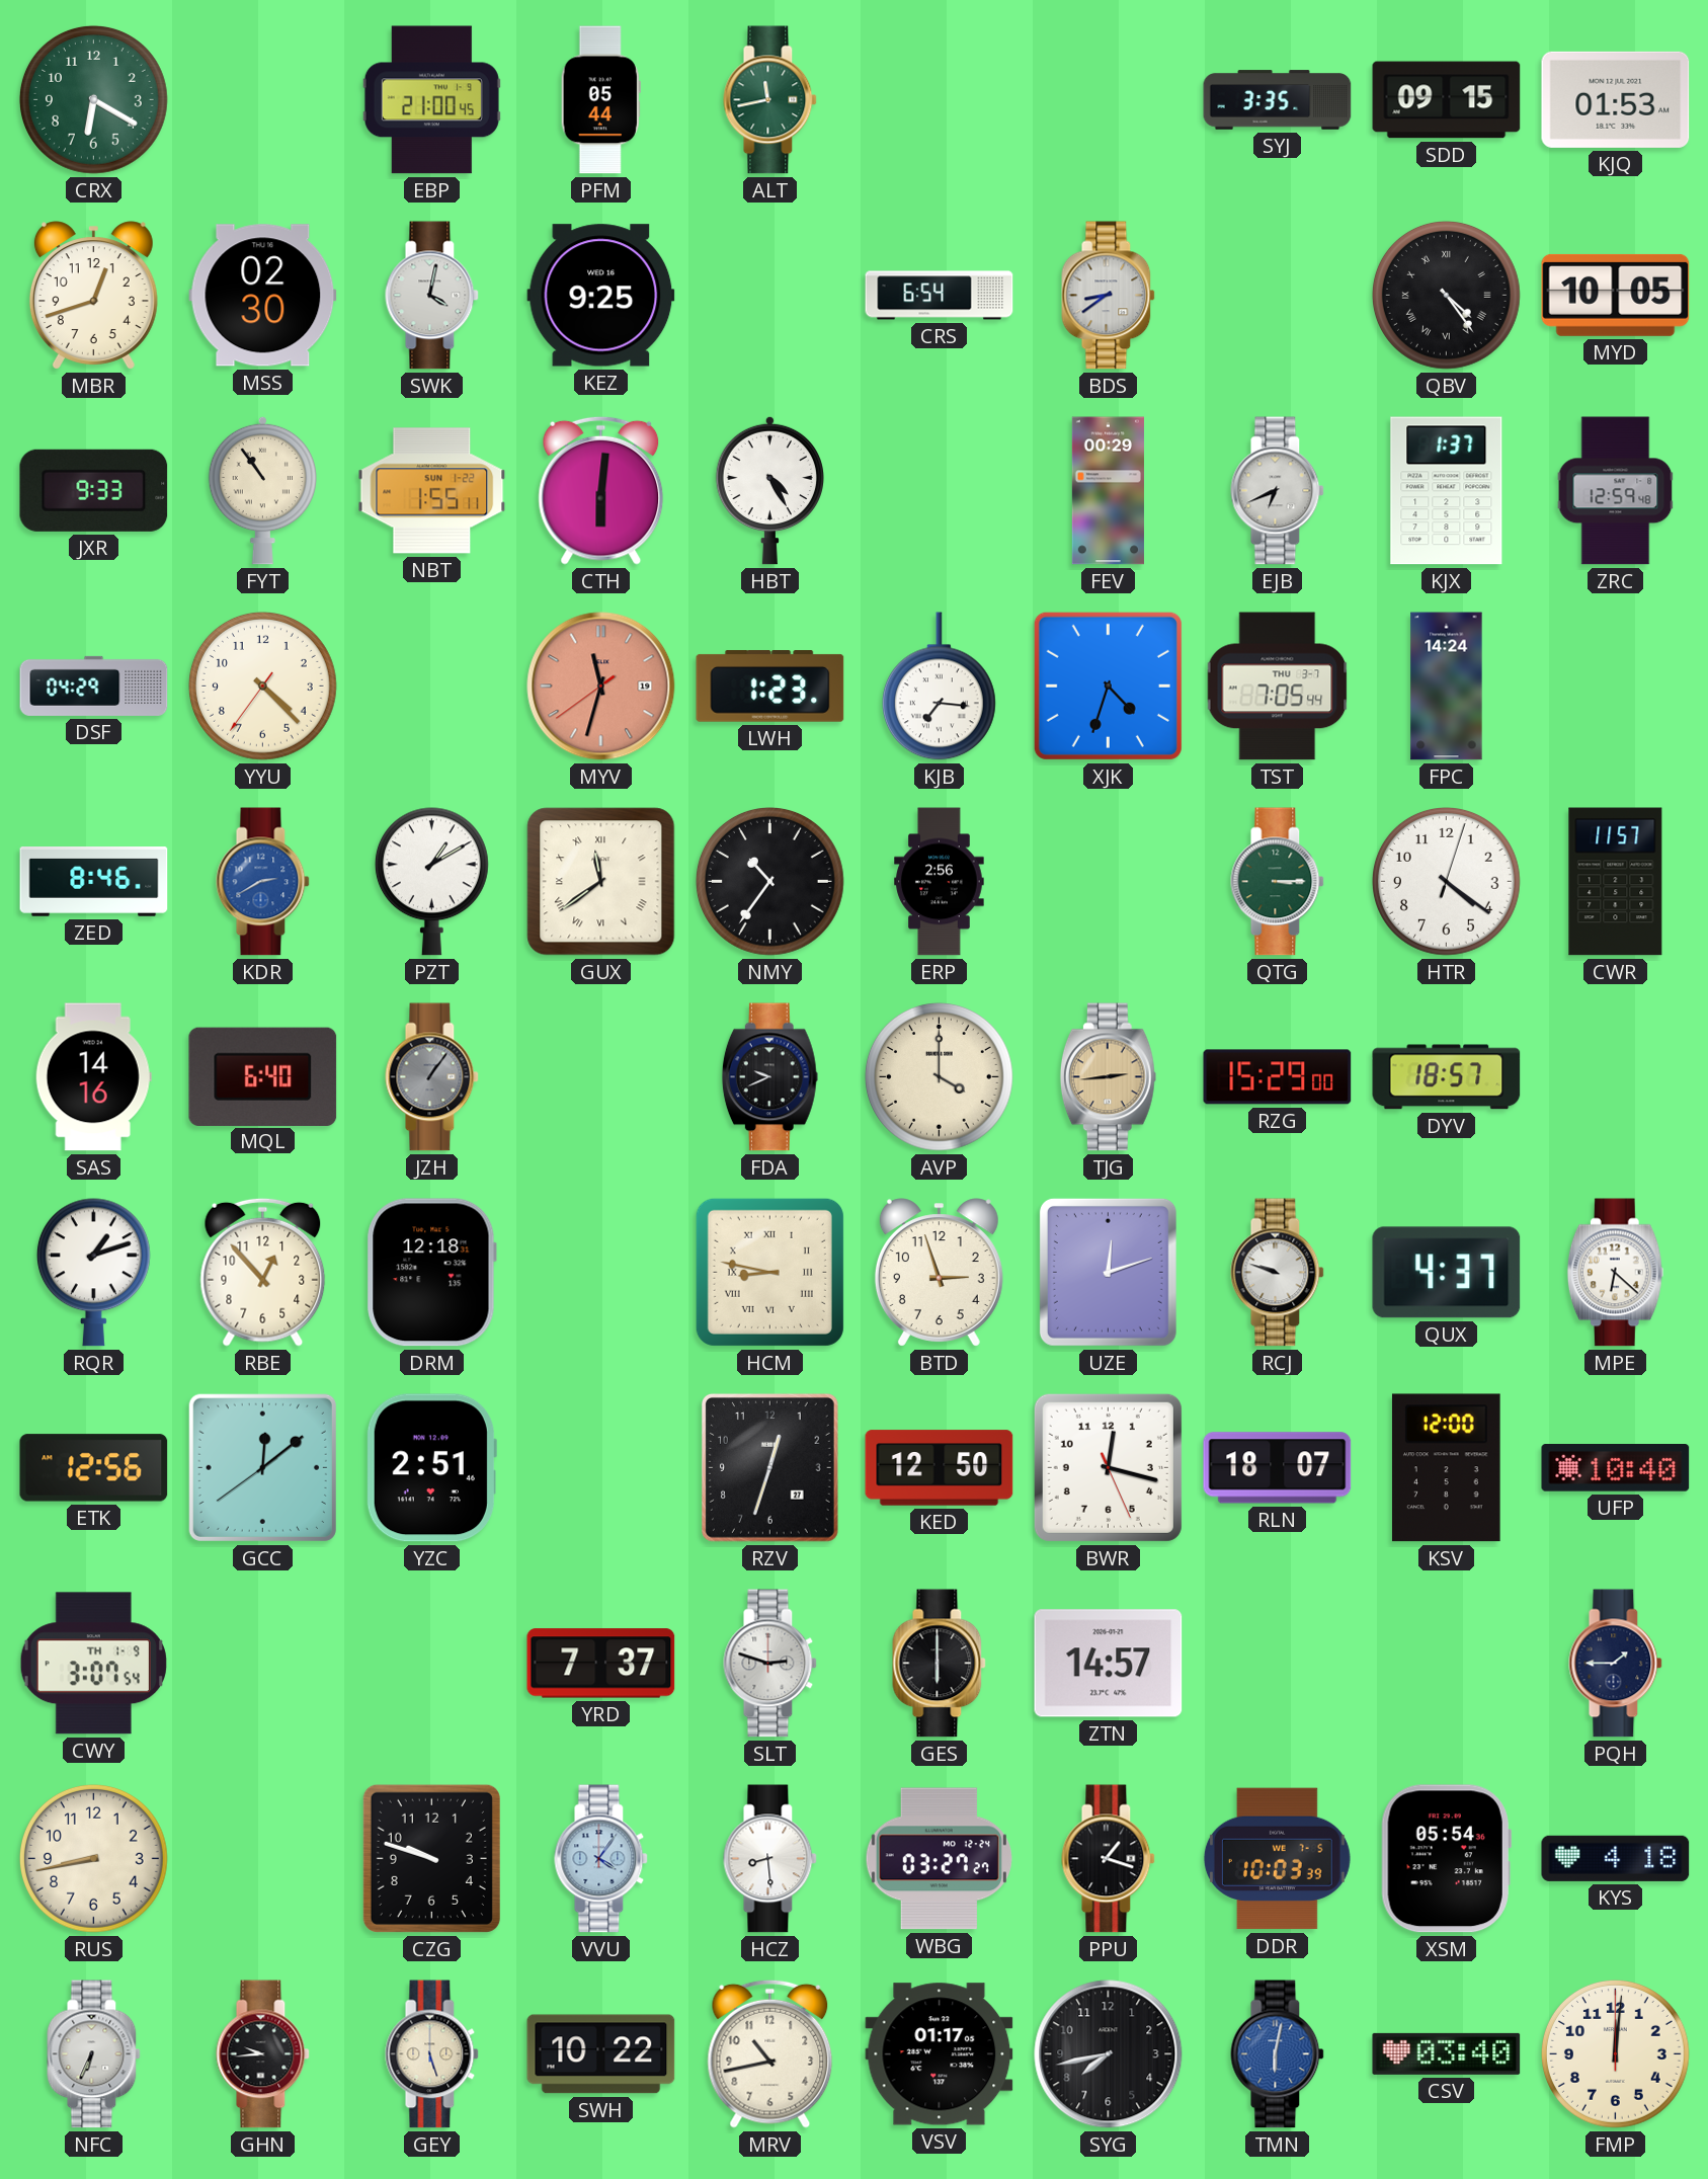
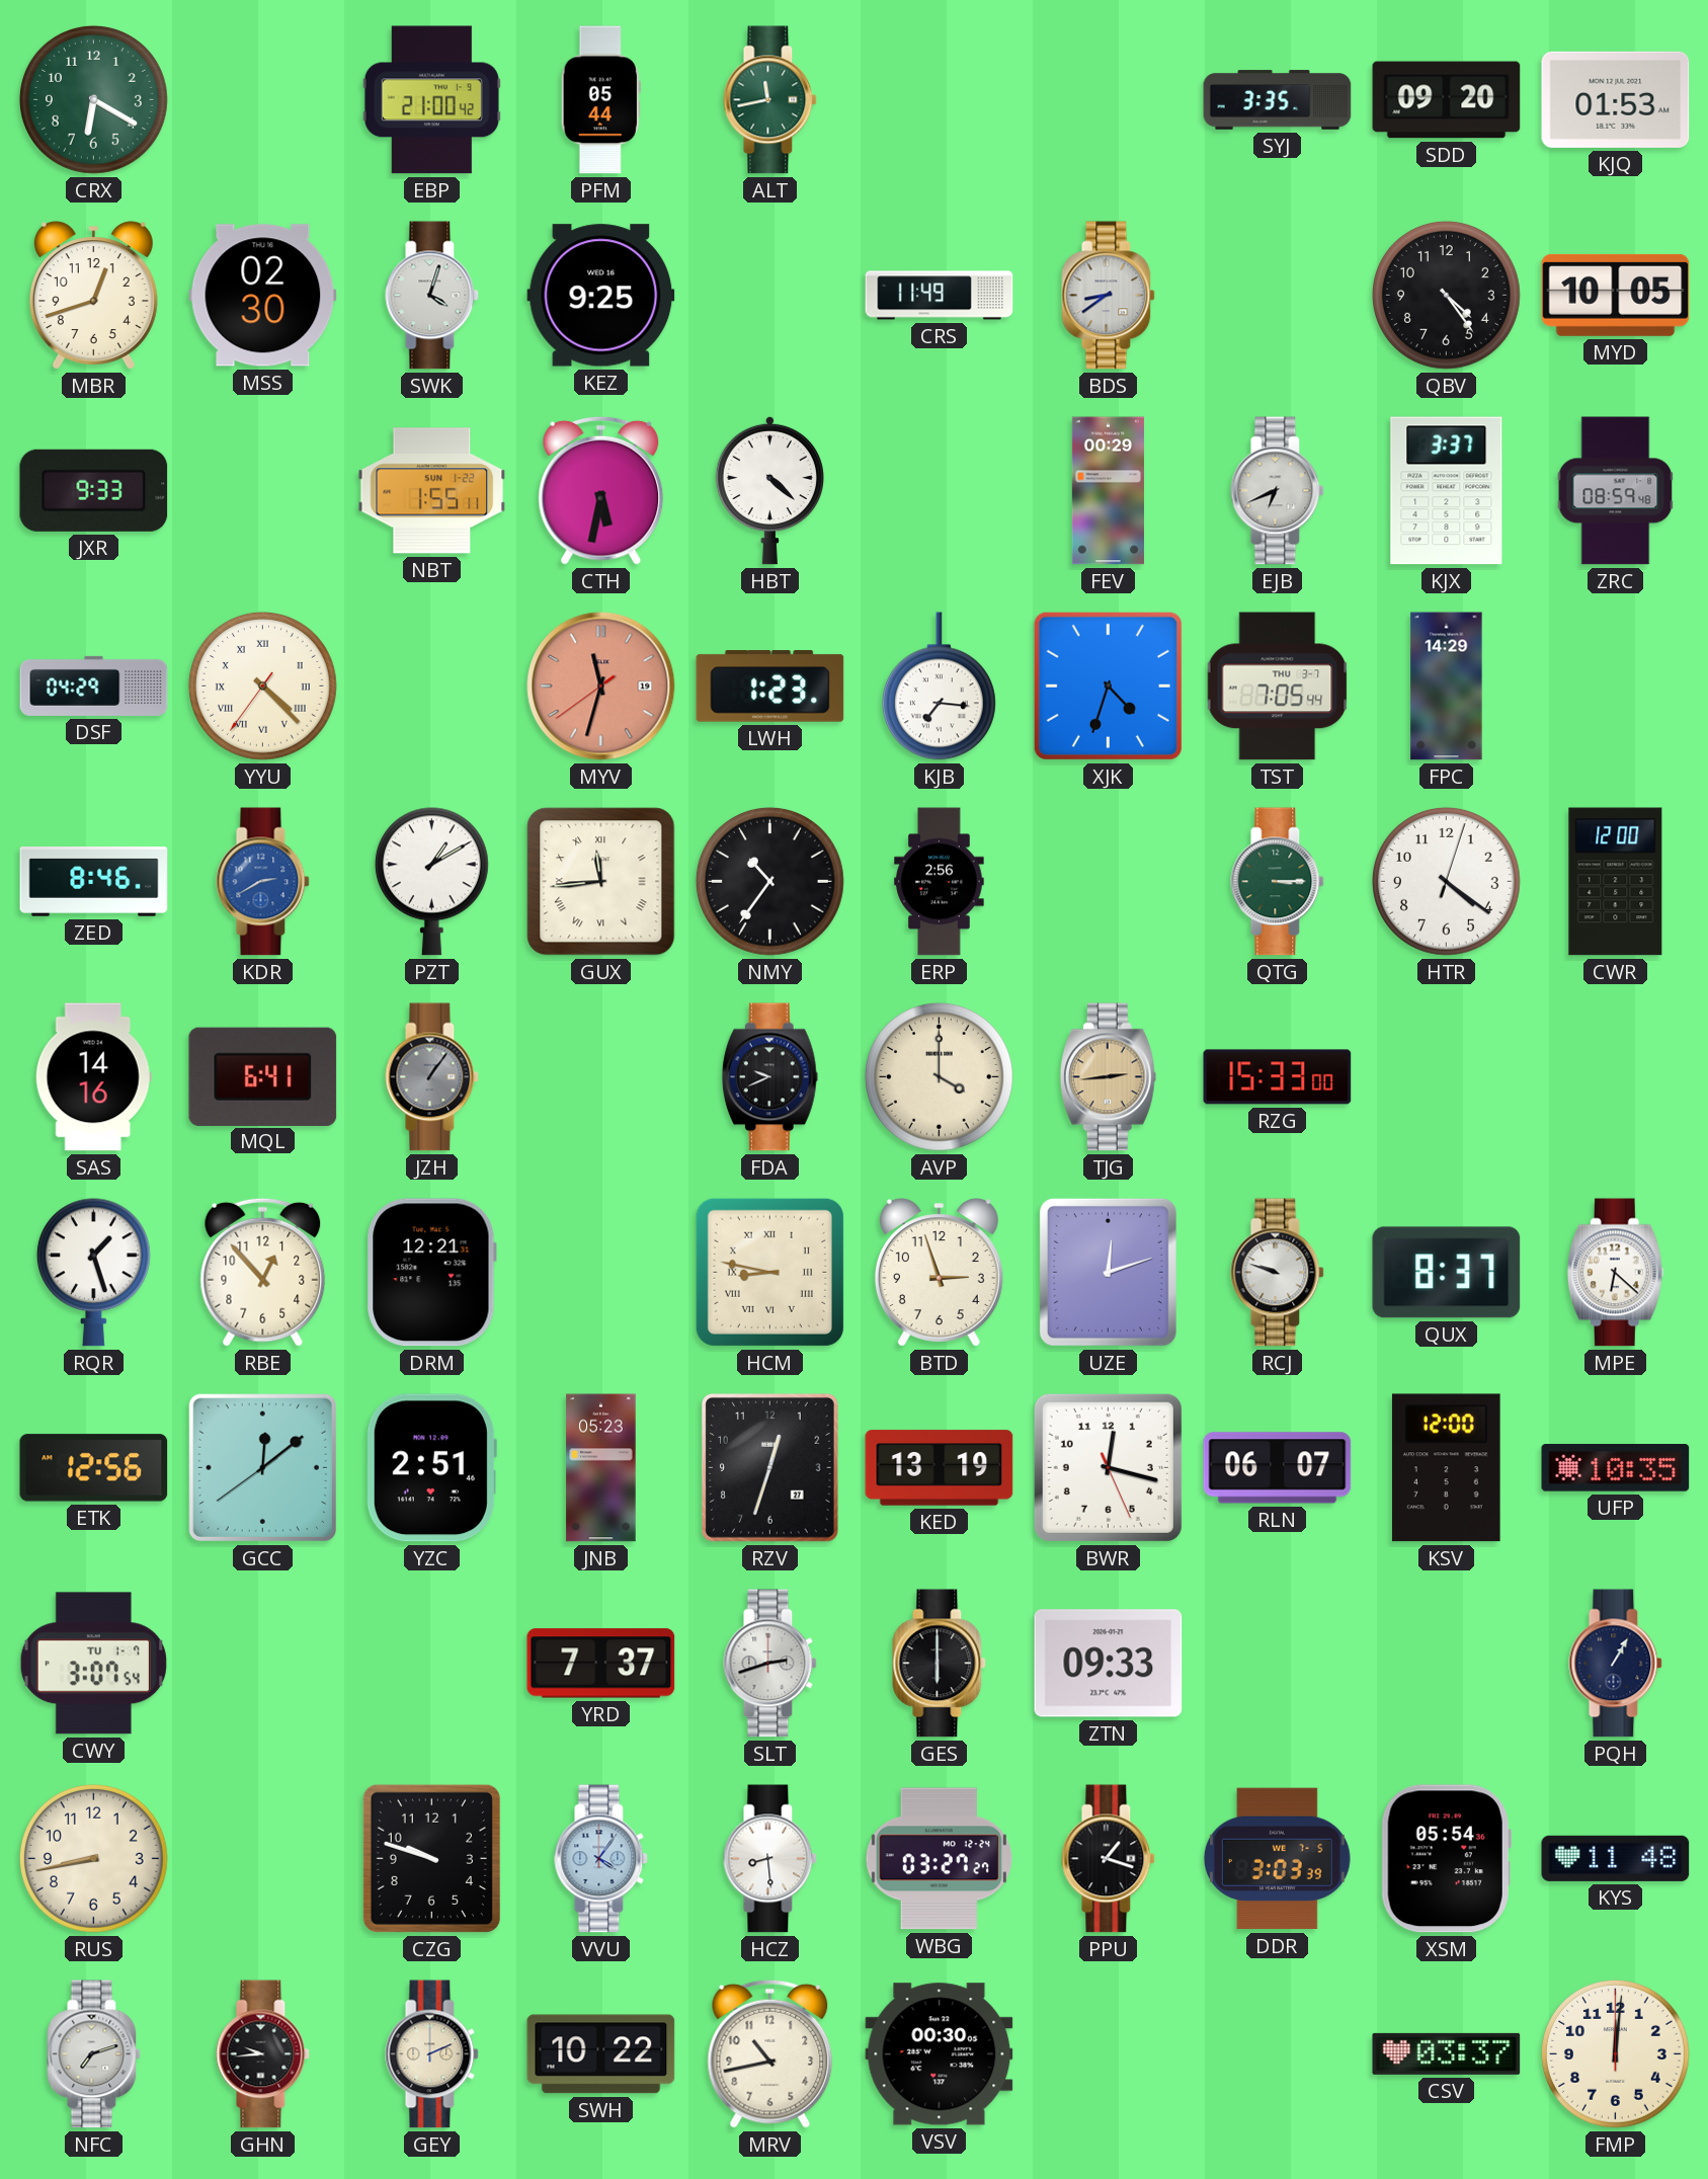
EBP: 21:00:45 -> 21:00:42
SDD: 09:15 -> 09:20
SWK: 4:02 -> 4:03
CRS: 6:54 -> 11:49
QBV numerals: Roman -> Arabic
FYT: 10:54 -> none
CTH: 6:01 -> 5:32
HBT: 4:25 -> 4:22
KJX: 1:37 -> 3:37
ZRC: 12:59 -> 08:59
YYU numerals: Arabic -> Roman
FPC: 14:24 -> 14:29
GUX: 11:39 -> 11:44
CWR: 11:57 -> 12:00
MQL: 6:40 -> 6:41
RZG: 15:29 -> 15:33
DYV: 18:57 -> none
RQR: 1:12 -> 1:27
DRM: 12:18 -> 12:21
QUX: 4:37 -> 8:37
JNB: none -> 05:23
KED: 12:50 -> 13:19
RLN: 18:07 -> 06:07
UFP: 10:40 -> 10:35
CWY date: TH 1-9 -> TU 1-7
SLT: 2:48 -> 2:42
ZTN: 14:57 -> 09:33
PQH: 1:45 -> 1:05
DDR: 10:03 -> 3:03
KYS: 4:18 -> 11:48
NFC: 6:34 -> 7:12
GEY: 5:27 -> 2:11
VSV: 01:17 -> 00:30
SYG: 7:43 -> none
TMN: 6:02 -> none
CSV: 03:40 -> 03:37
